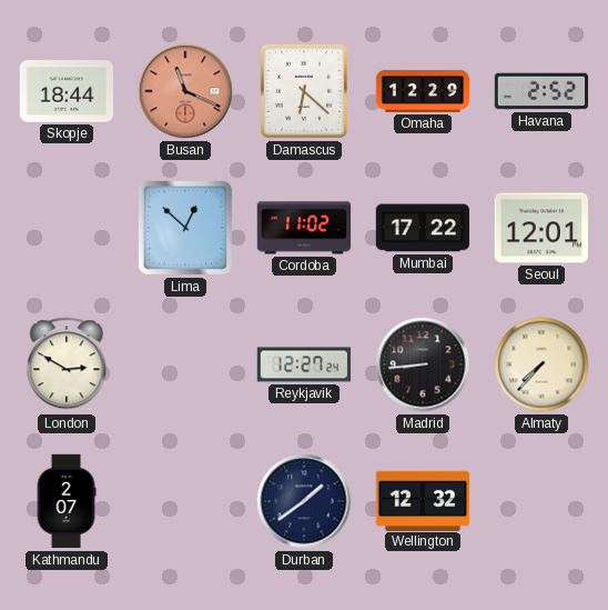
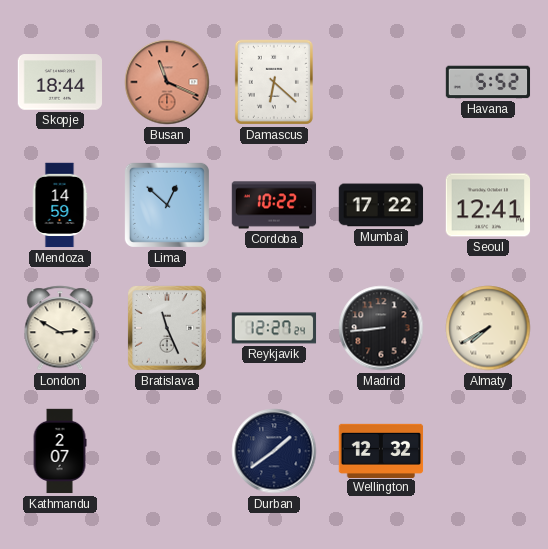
Omaha: 12:29 -> none
Havana: 2:52 -> 5:52
Mendoza: none -> 14:59
Cordoba: 11:02 -> 10:22
Seoul: 12:01 -> 12:41
Bratislava: none -> 11:26
Almaty: 7:37 -> 7:40
